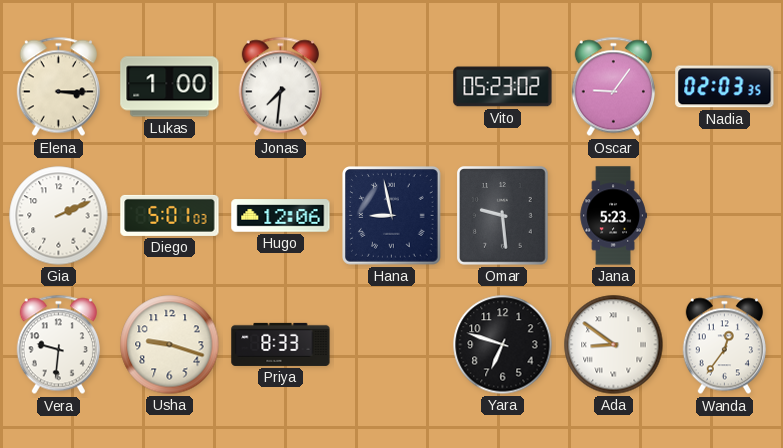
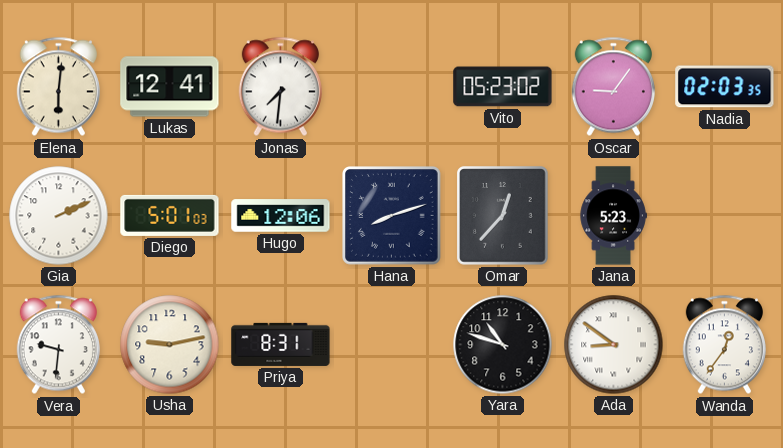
Elena: 3:15 -> 6:01
Lukas: 1:00 -> 12:41
Hana: 8:58 -> 8:12
Omar: 9:29 -> 12:37
Usha: 9:18 -> 9:13
Priya: 8:33 -> 8:31
Yara: 6:48 -> 10:48
